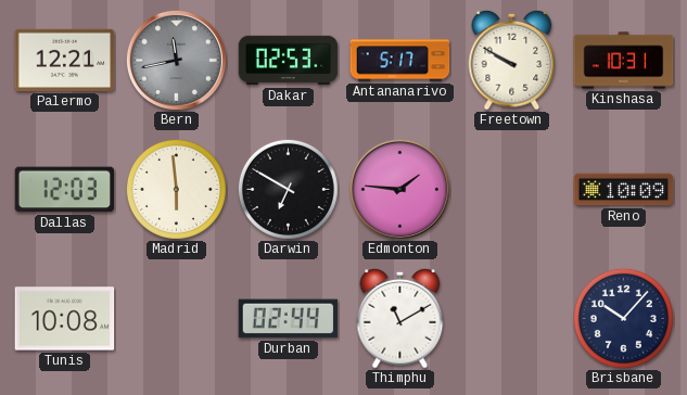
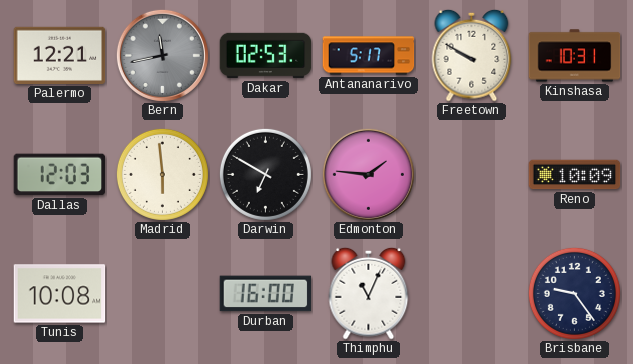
Durban: 02:44 -> 16:00
Thimphu: 11:10 -> 11:04
Brisbane: 10:07 -> 9:24
